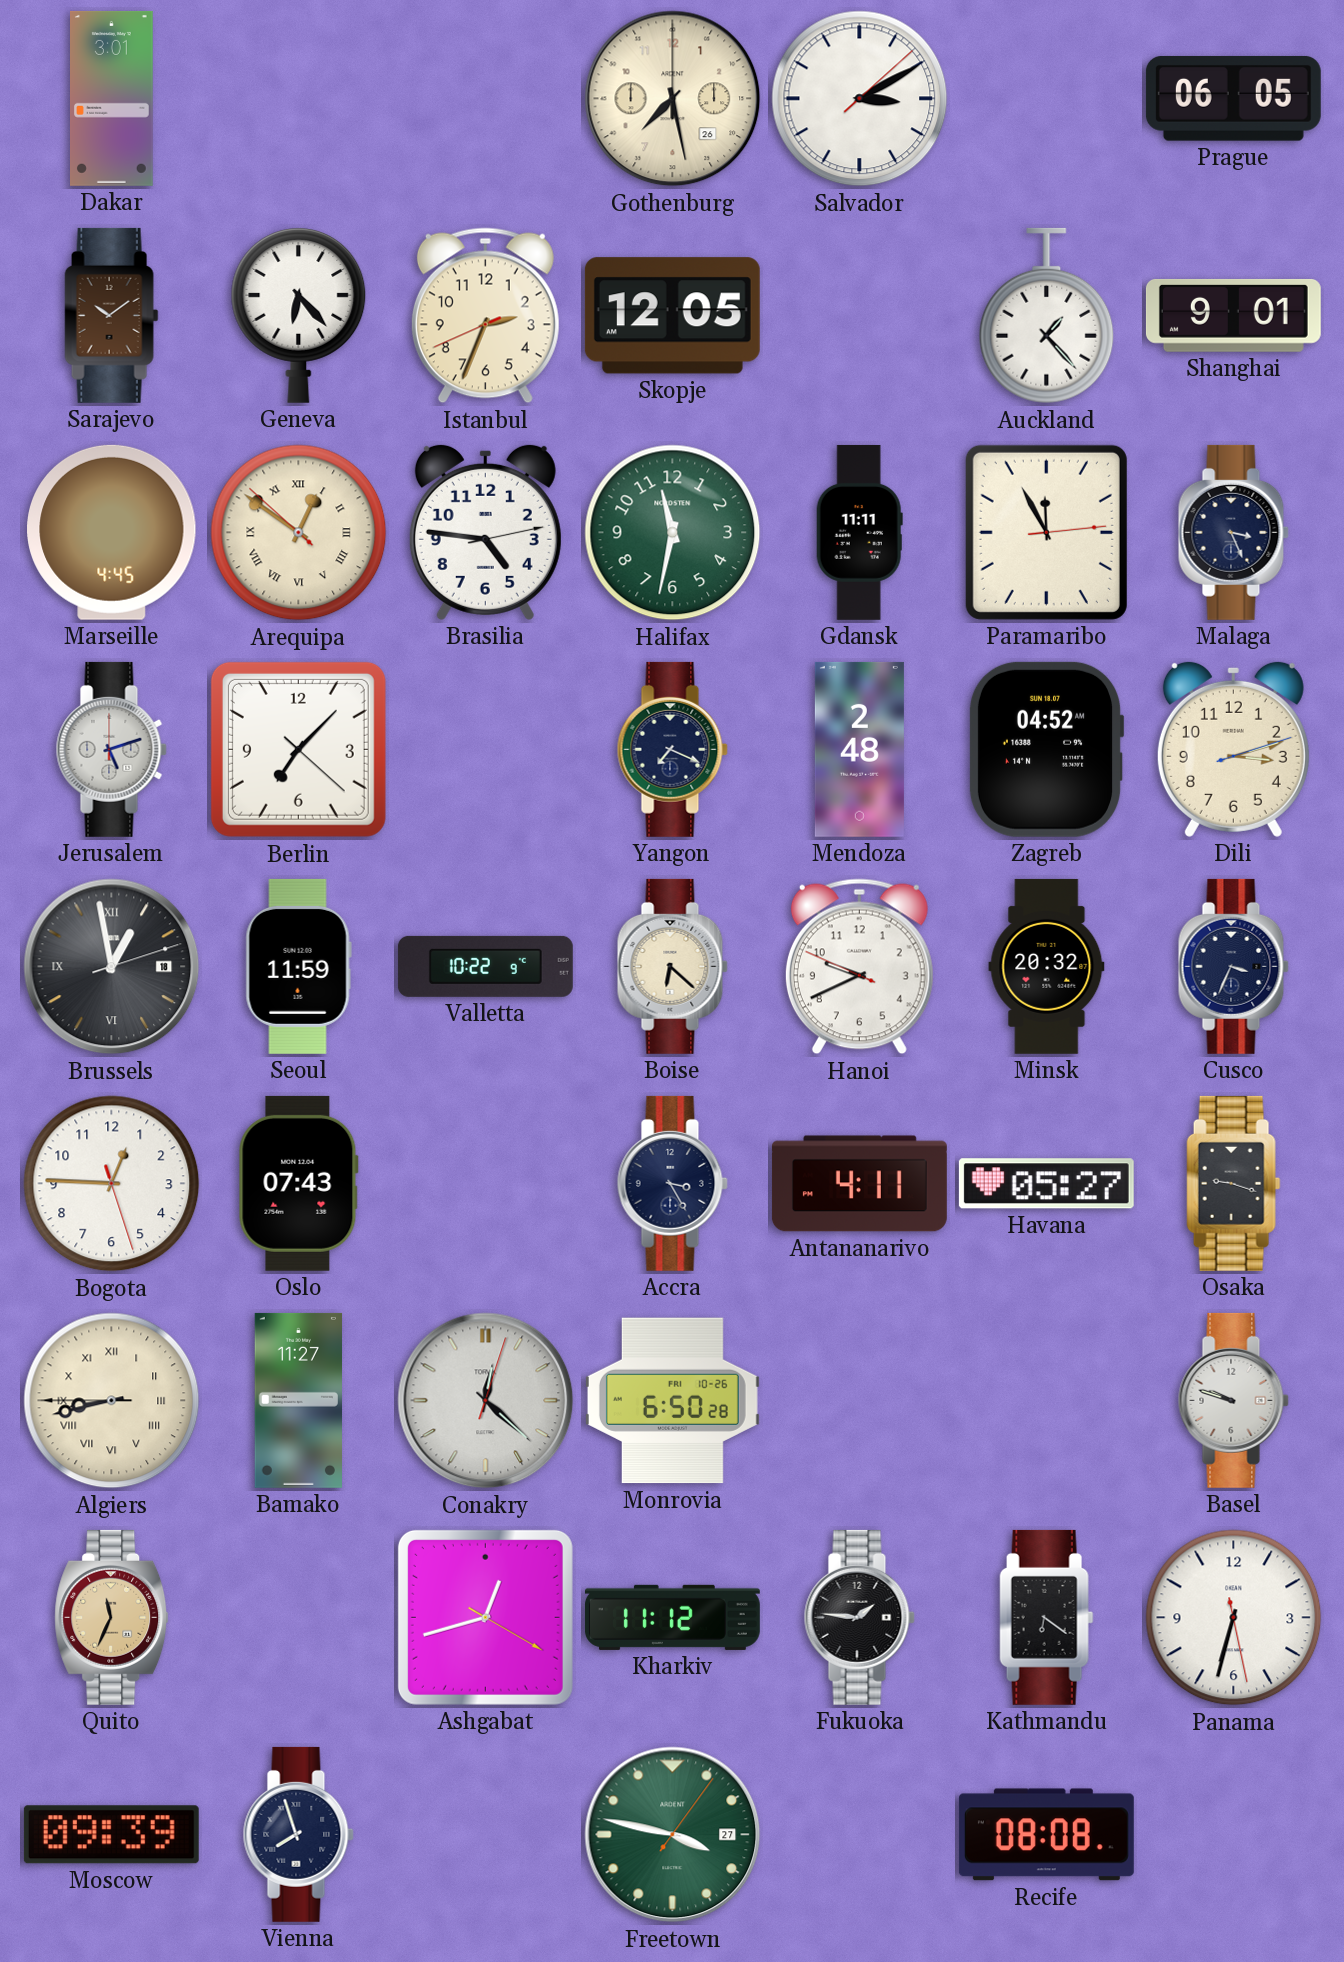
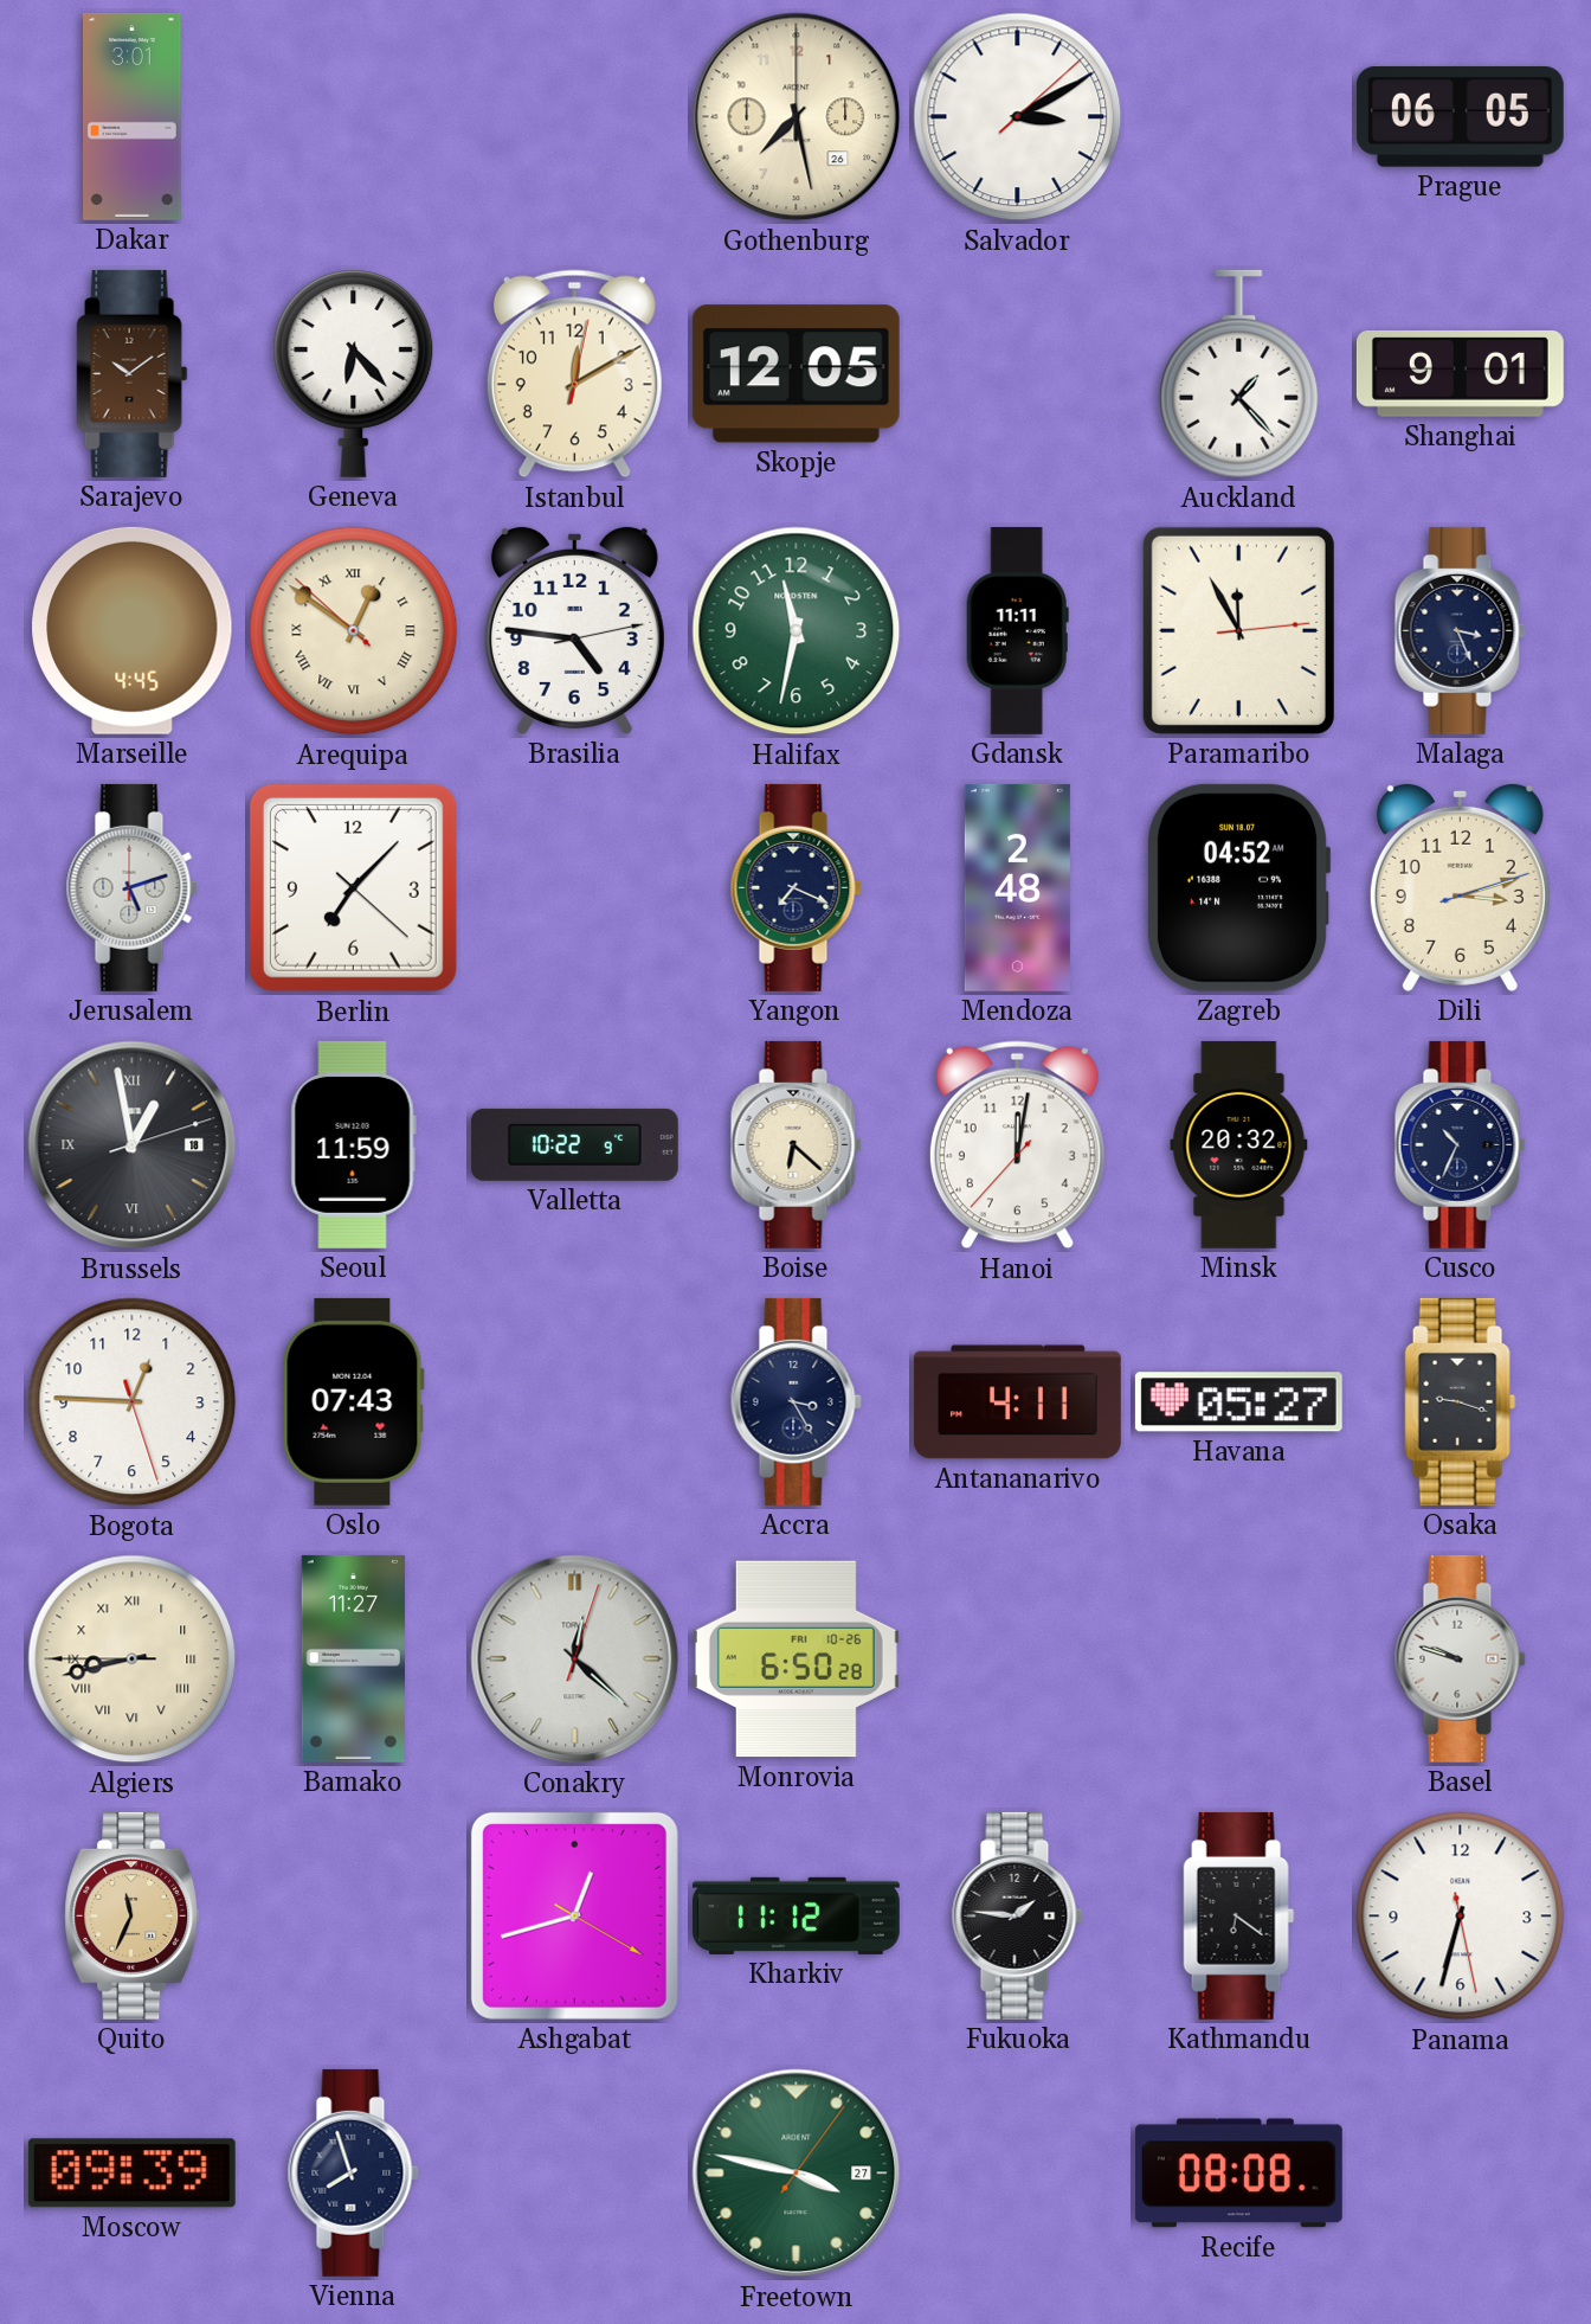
Istanbul: 2:33 -> 12:10
Hanoi: 9:40 -> 12:01
Cusco: 3:34 -> 10:34
